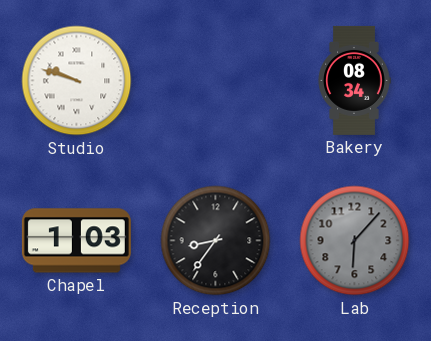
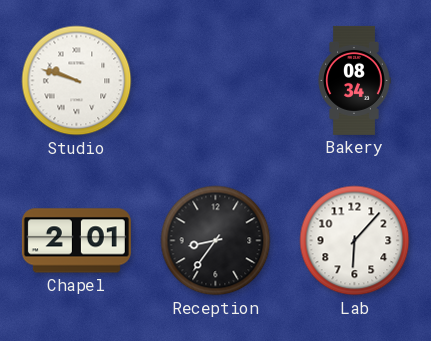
Chapel: 1:03 -> 2:01
Lab dial: grey -> white
